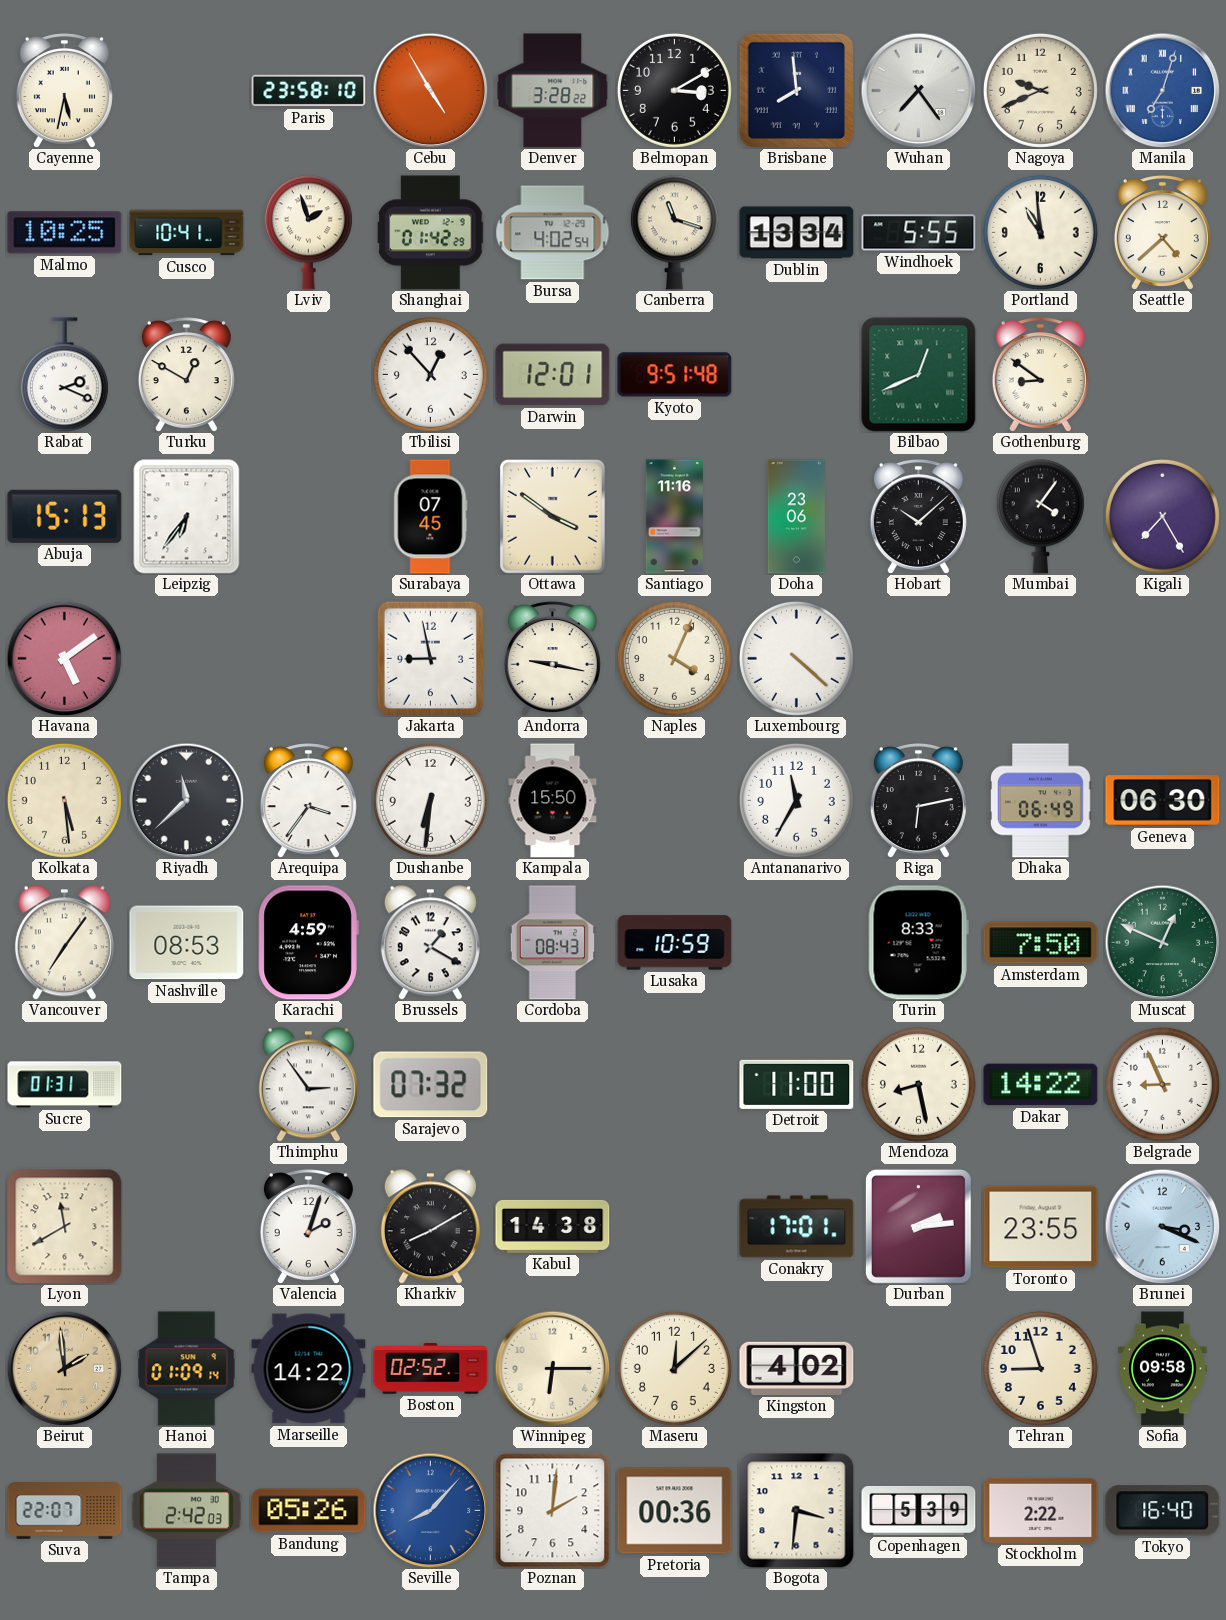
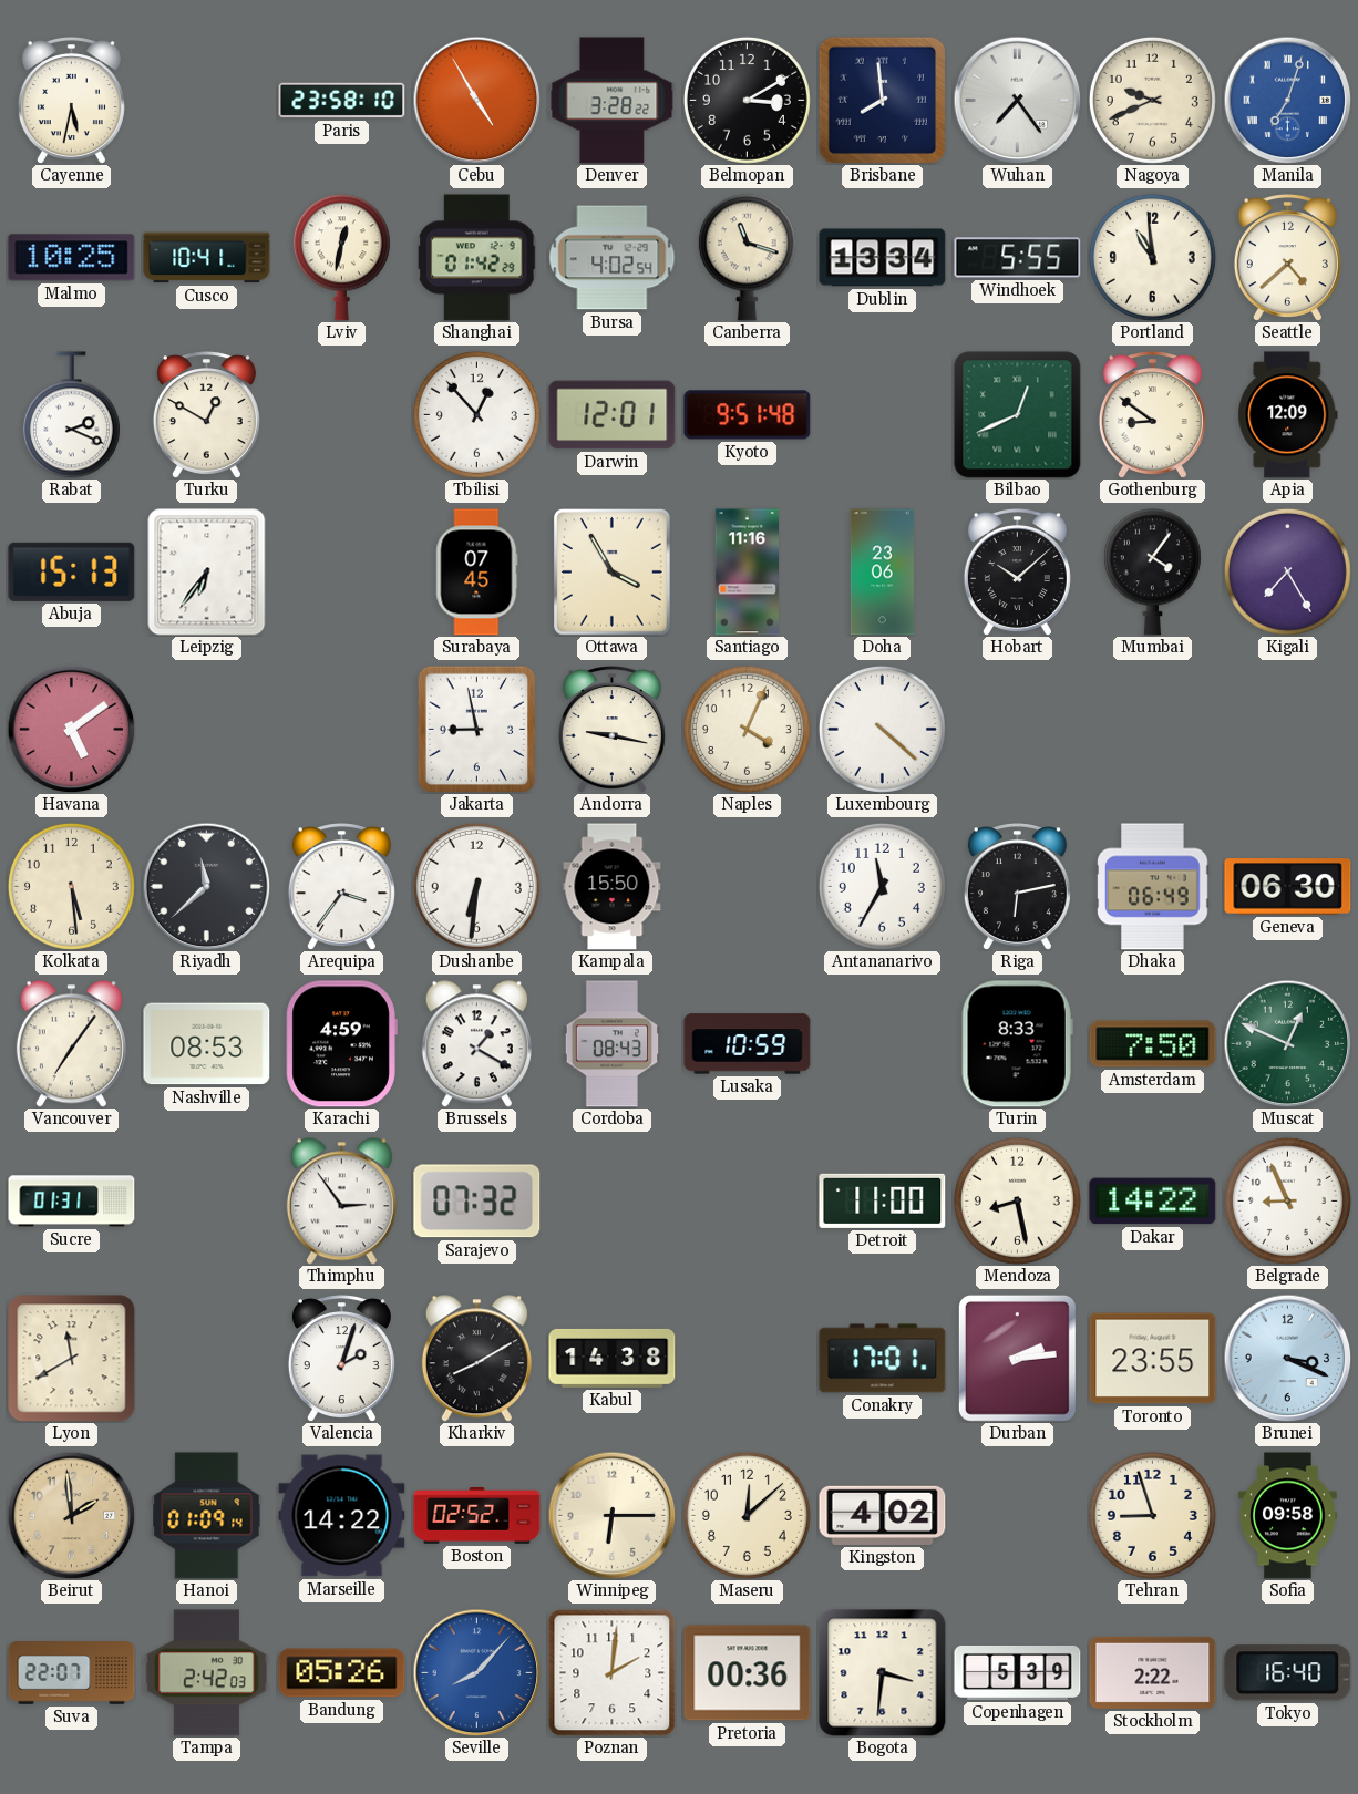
Lviv: 1:57 -> 12:32
Apia: none -> 12:09
Ottawa: 3:51 -> 3:55
